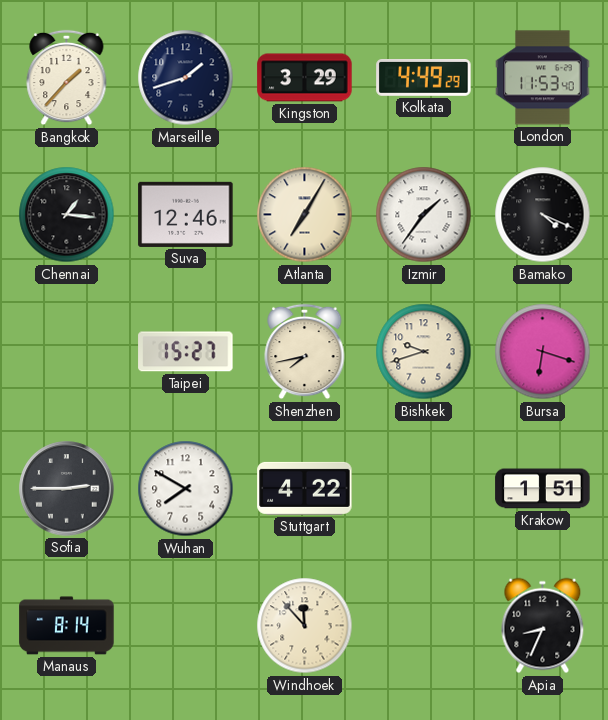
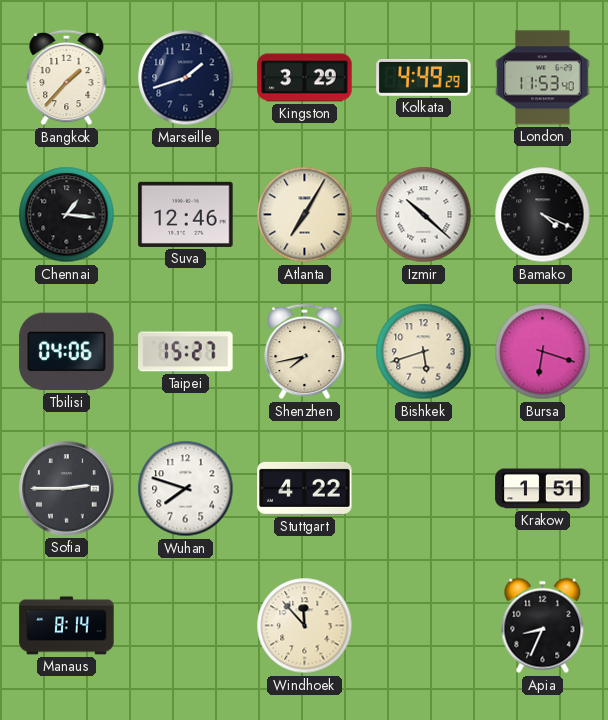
Izmir: 1:36 -> 10:22
Tbilisi: none -> 04:06
Bishkek: 9:42 -> 5:42
Wuhan: 7:50 -> 7:48
